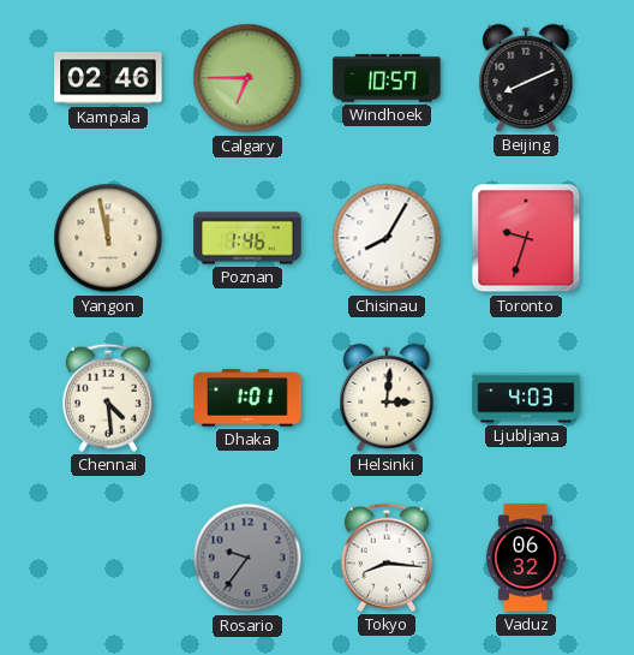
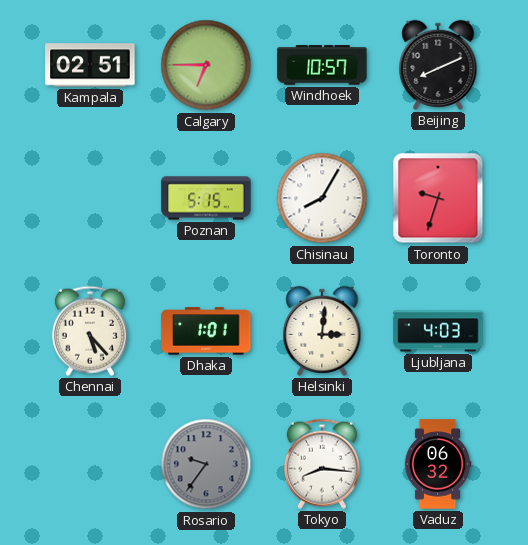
Kampala: 02:46 -> 02:51
Yangon: 11:58 -> none
Poznan: 1:46 -> 5:15
Chennai: 4:29 -> 5:23
